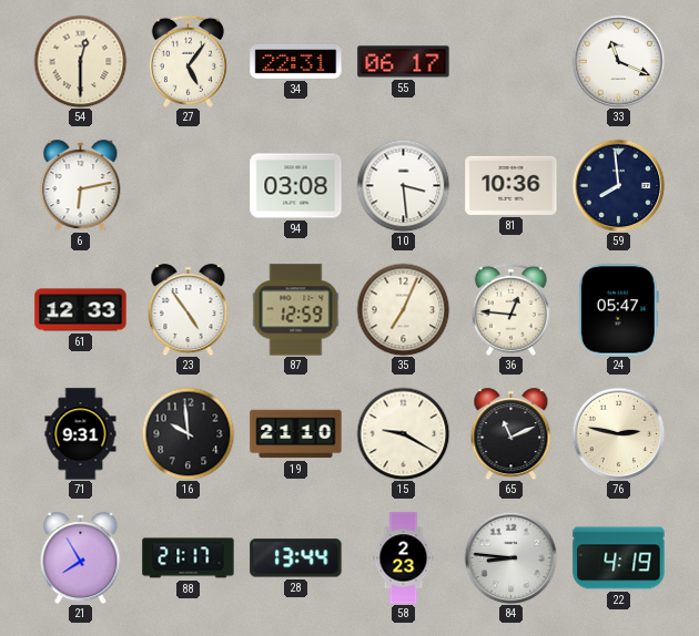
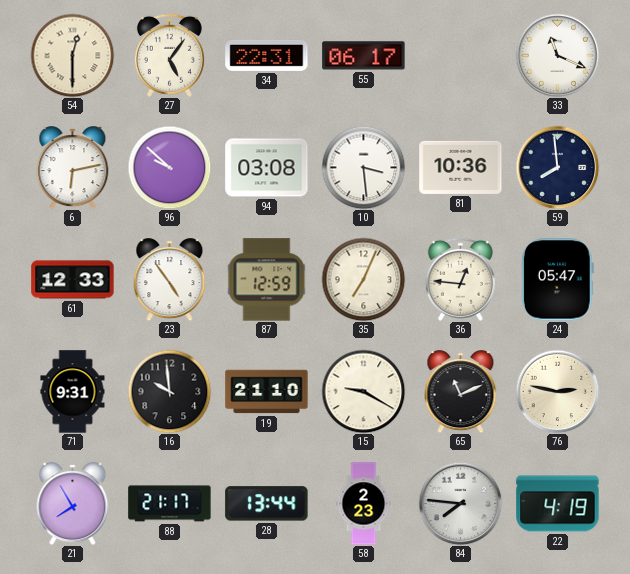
96: none -> 9:52
84: 8:46 -> 7:46
